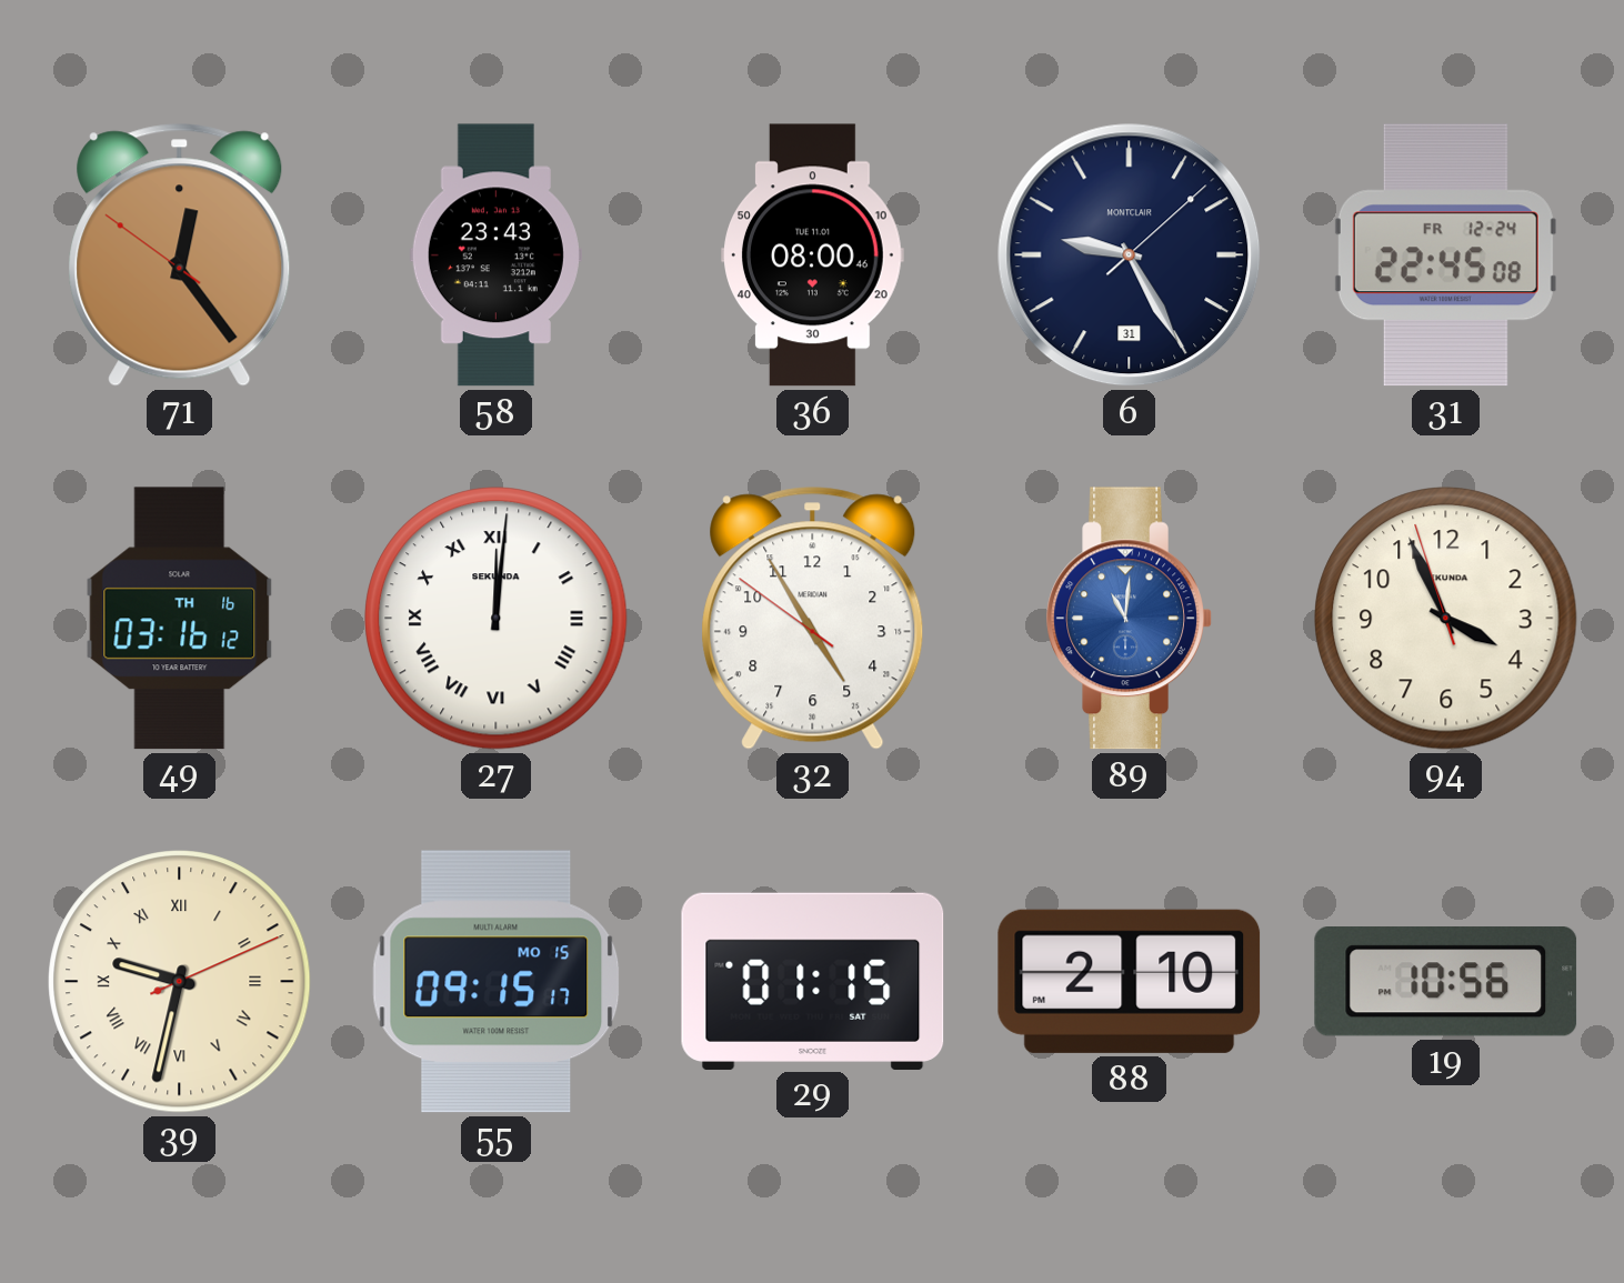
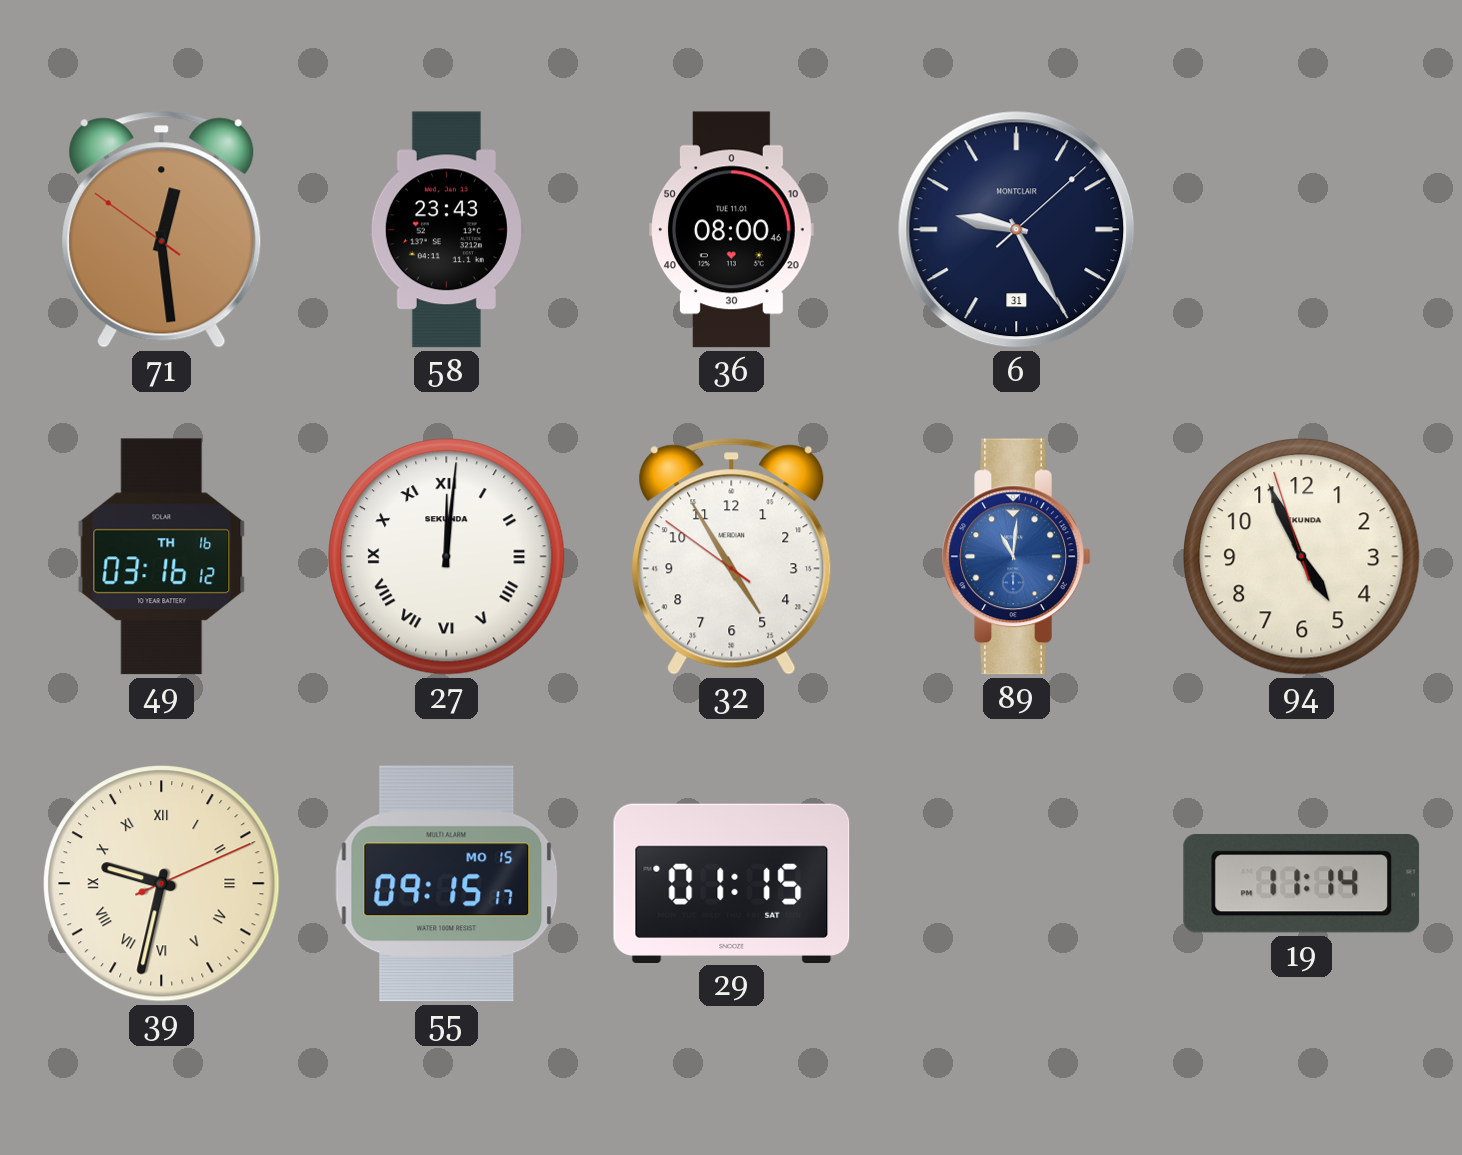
71: 12:23 -> 12:28
31: 22:45 -> none
94: 3:55 -> 4:55
88: 2:10 -> none
19: 10:56 -> 11:14
